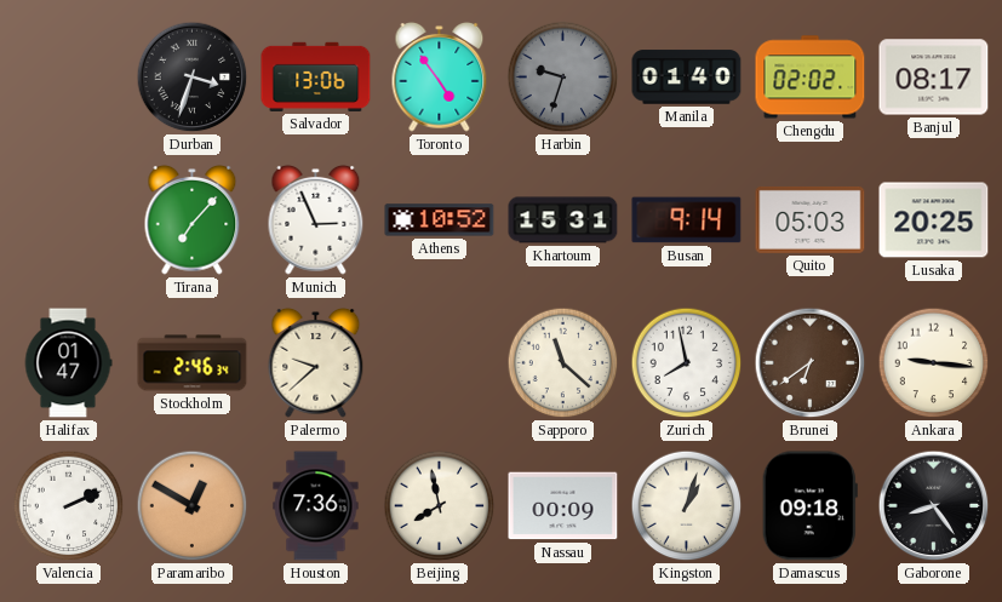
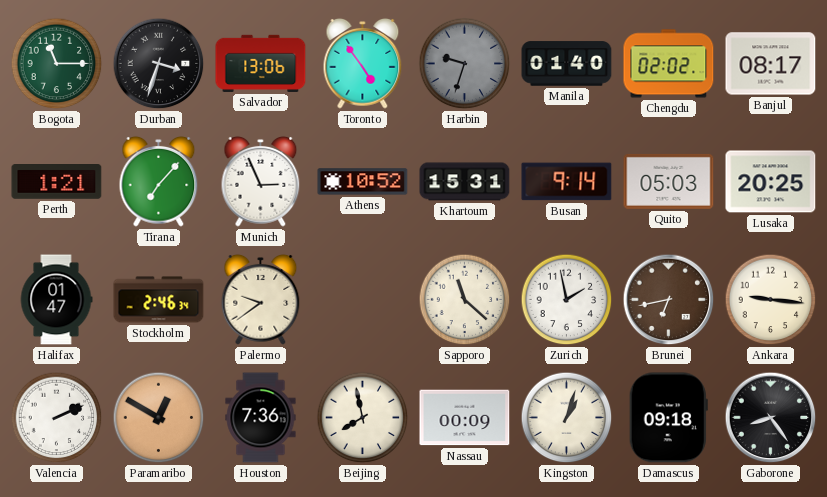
Bogota: none -> 11:15
Perth: none -> 1:21
Palermo: 9:38 -> 9:39
Zurich: 7:58 -> 1:58
Brunei: 6:39 -> 6:43
